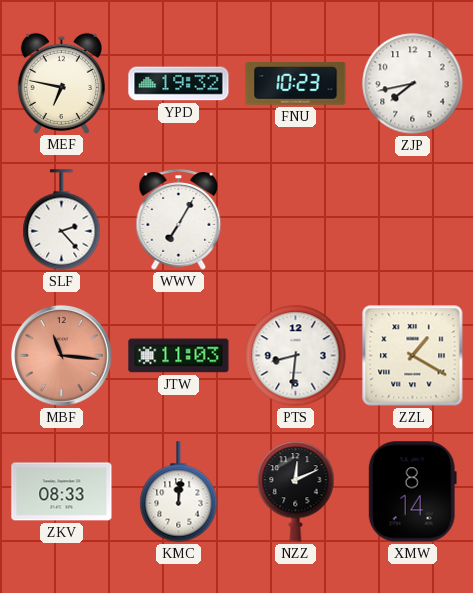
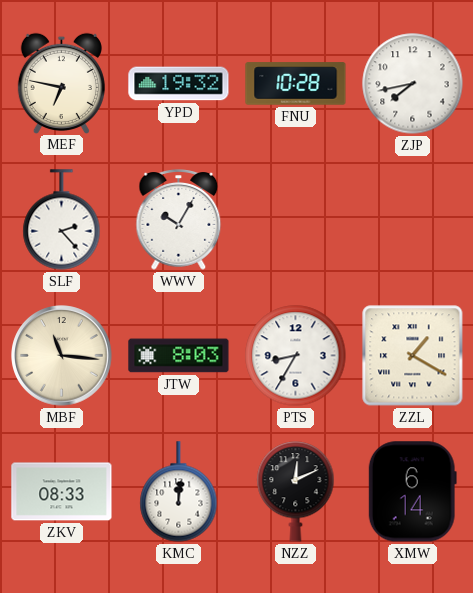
FNU: 10:23 -> 10:28
WWV: 7:05 -> 10:05
MBF dial: salmon -> cream
JTW: 11:03 -> 8:03
PTS: 8:31 -> 8:35
XMW: 8:14 -> 6:14
